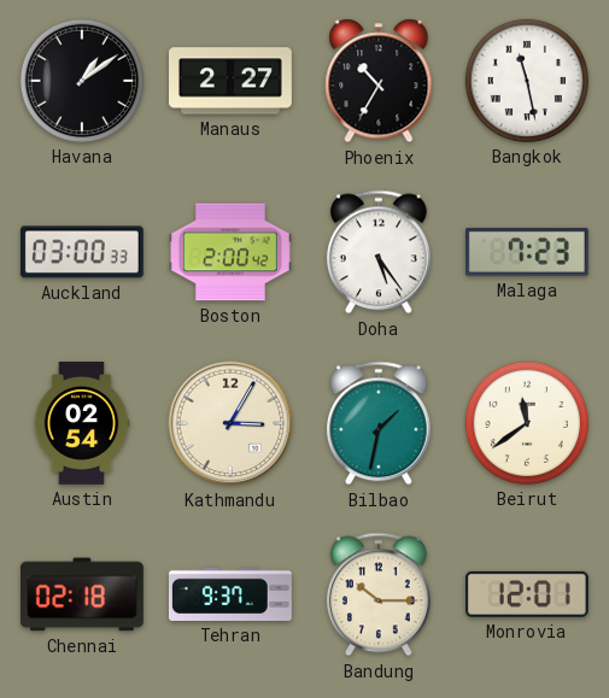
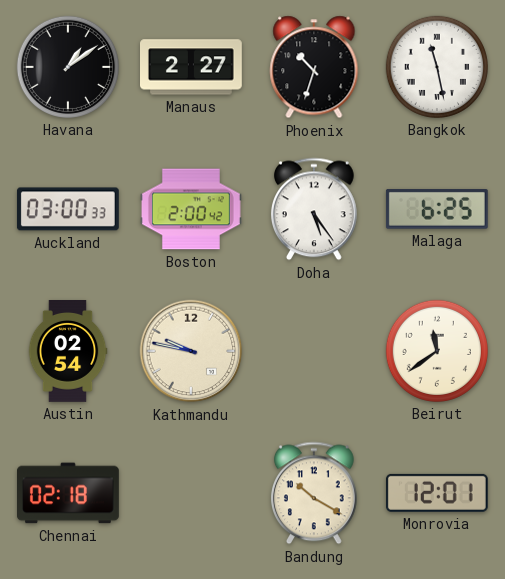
Phoenix: 10:35 -> 10:33
Malaga: 7:23 -> 6:25
Kathmandu: 3:05 -> 9:47
Bilbao: 1:32 -> none
Tehran: 9:37 -> none
Bandung: 10:15 -> 10:20
